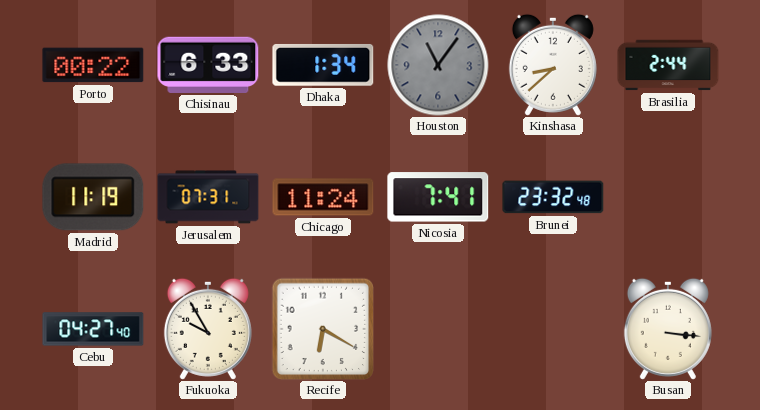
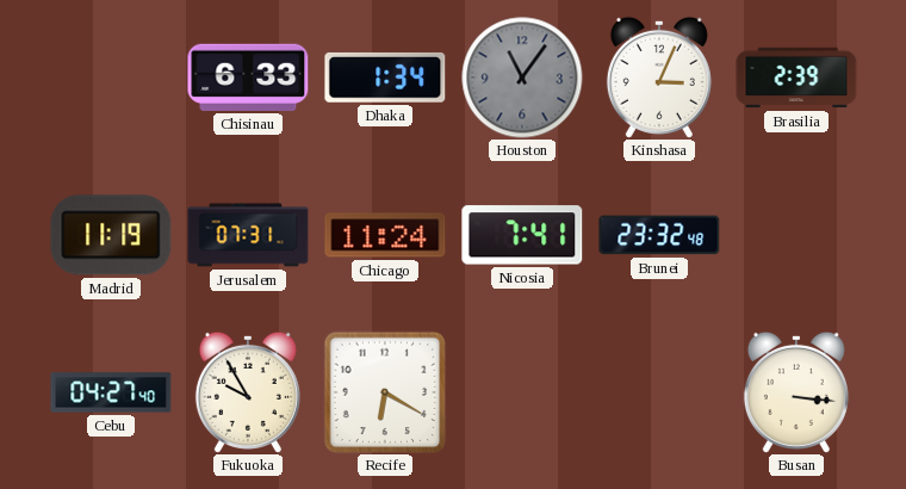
Porto: 00:22 -> none
Kinshasa: 8:38 -> 3:04
Brasilia: 2:44 -> 2:39
